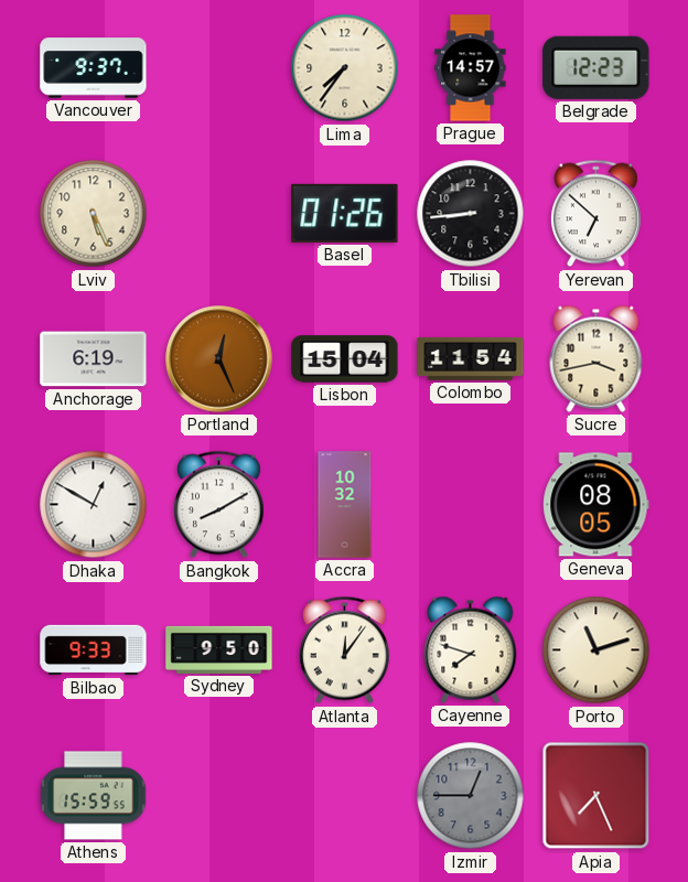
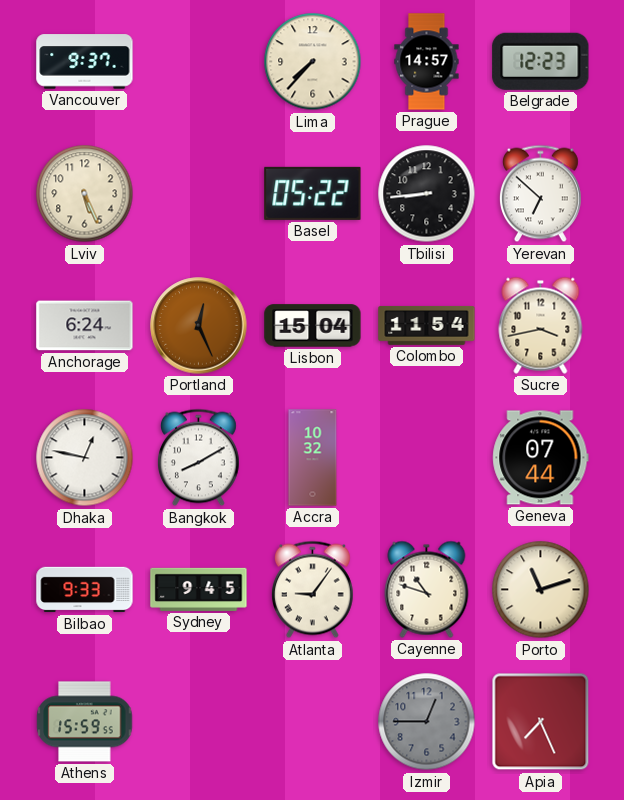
Lima: 7:36 -> 7:37
Basel: 01:26 -> 05:22
Anchorage: 6:19 -> 6:24
Dhaka: 12:50 -> 12:47
Geneva: 08:05 -> 07:44
Sydney: 9:50 -> 9:45
Atlanta: 12:06 -> 9:06
Cayenne: 7:48 -> 10:48
